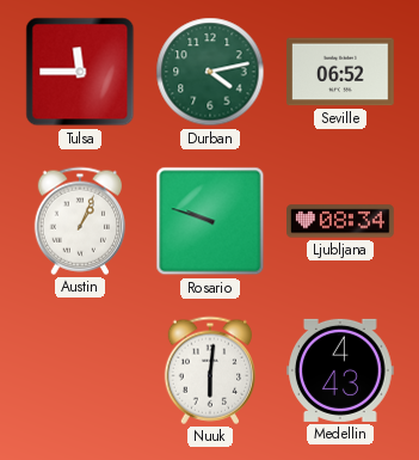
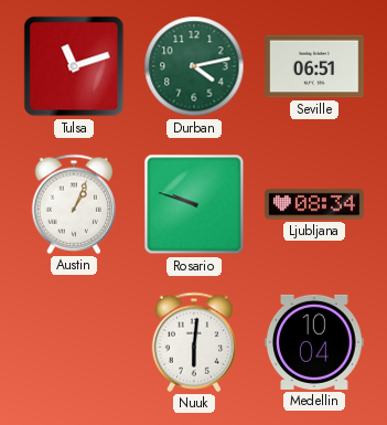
Tulsa: 11:45 -> 11:12
Seville: 06:52 -> 06:51
Medellin: 4:43 -> 10:04
